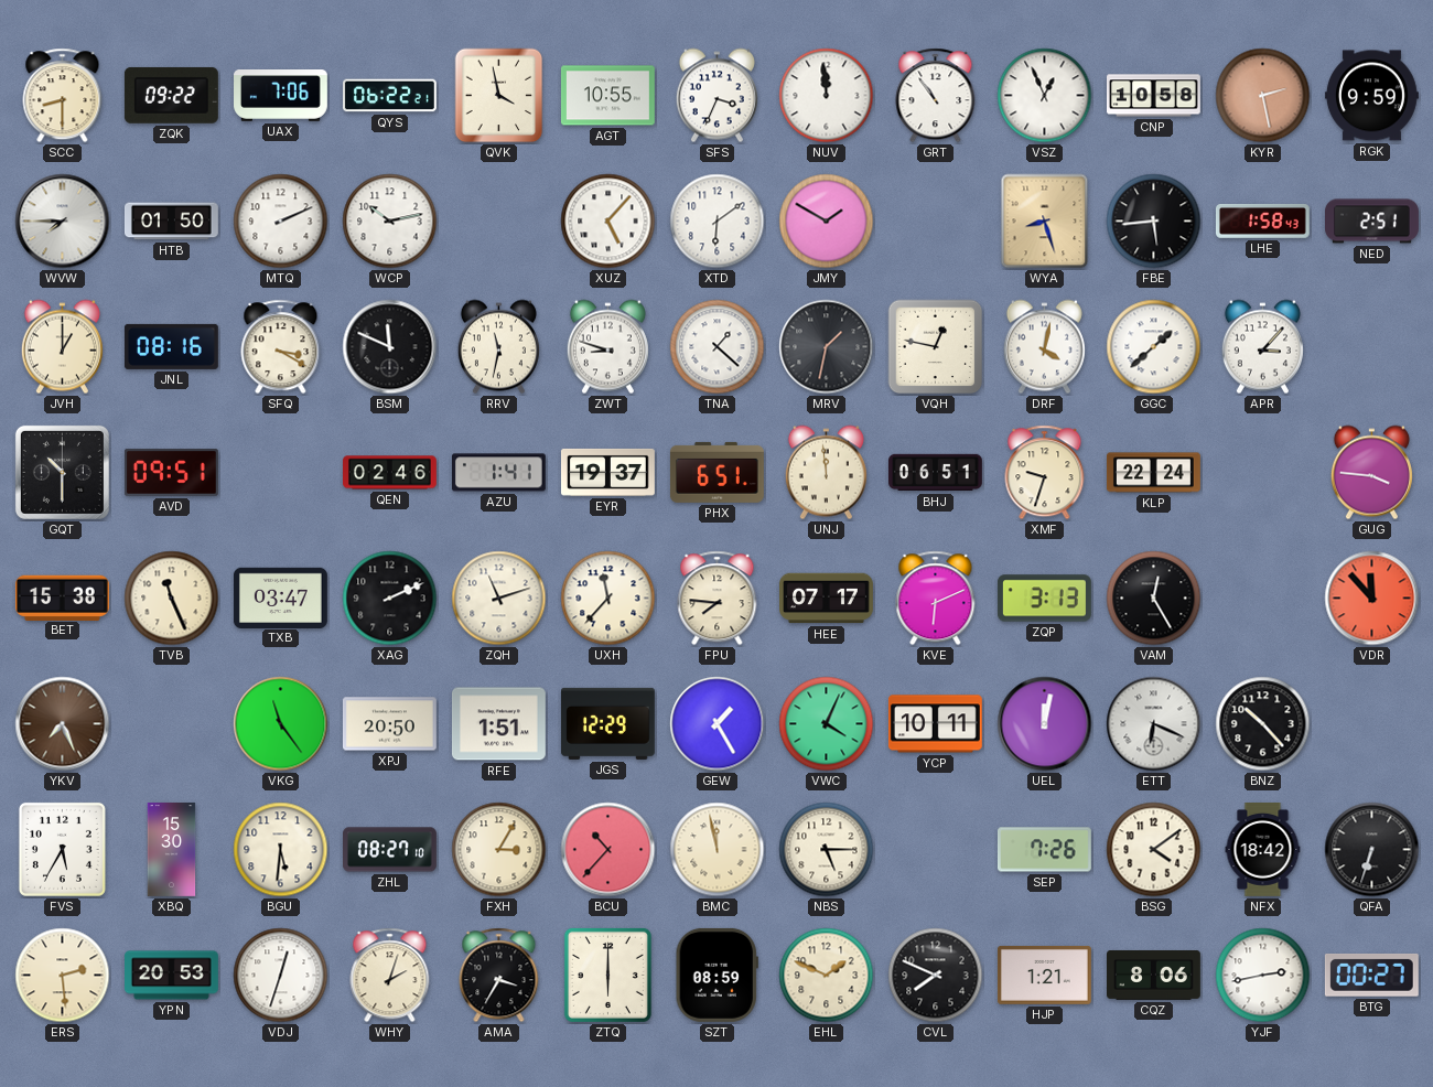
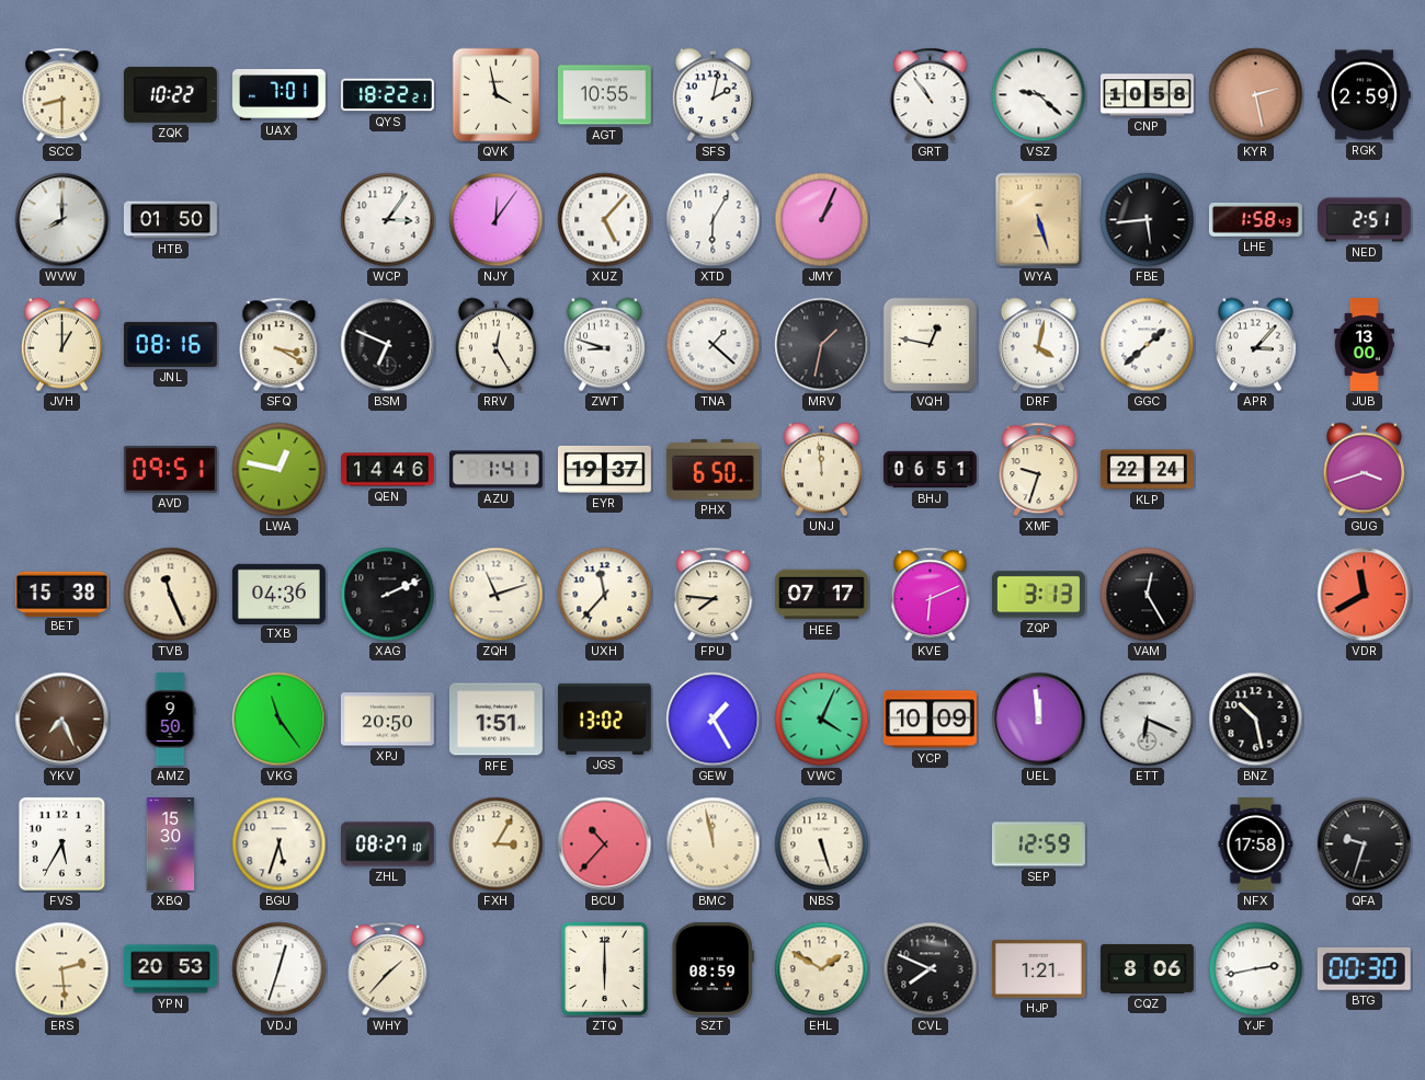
ZQK: 09:22 -> 10:22
UAX: 7:06 -> 7:01
QYS: 06:22 -> 18:22
SFS: 3:34 -> 2:02
NUV: 11:59 -> none
VSZ: 12:56 -> 9:22
RGK: 9:59 -> 2:59
WVW: 7:45 -> 8:00
MTQ: 2:11 -> none
WCP: 10:13 -> 3:06
NJY: none -> 12:06
XTD: 6:09 -> 6:05
JMY: 1:50 -> 1:04
WYA: 8:27 -> 5:27
BSM: 11:49 -> 6:49
RRV: 11:32 -> 12:25
JUB: none -> 13:00
GQT: 10:30 -> none
LWA: none -> 12:47
QEN: 02:46 -> 14:46
PHX: 6:51 -> 6:50
GUG: 3:46 -> 3:42
TXB: 03:47 -> 04:36
VDR: 11:53 -> 11:40
AMZ: none -> 9:50
JGS: 12:29 -> 13:02
YCP: 10:11 -> 10:09
UEL: 12:02 -> 11:59
BNZ: 10:23 -> 10:28
BGU: 5:31 -> 5:33
NBS: 5:15 -> 5:27
SEP: 7:26 -> 12:59
BSG: 4:09 -> none
NFX: 18:42 -> 17:58
QFA: 6:33 -> 9:33
WHY: 2:03 -> 1:37
AMA: 3:35 -> none
EHL: 1:49 -> 1:50
BTG: 00:27 -> 00:30
